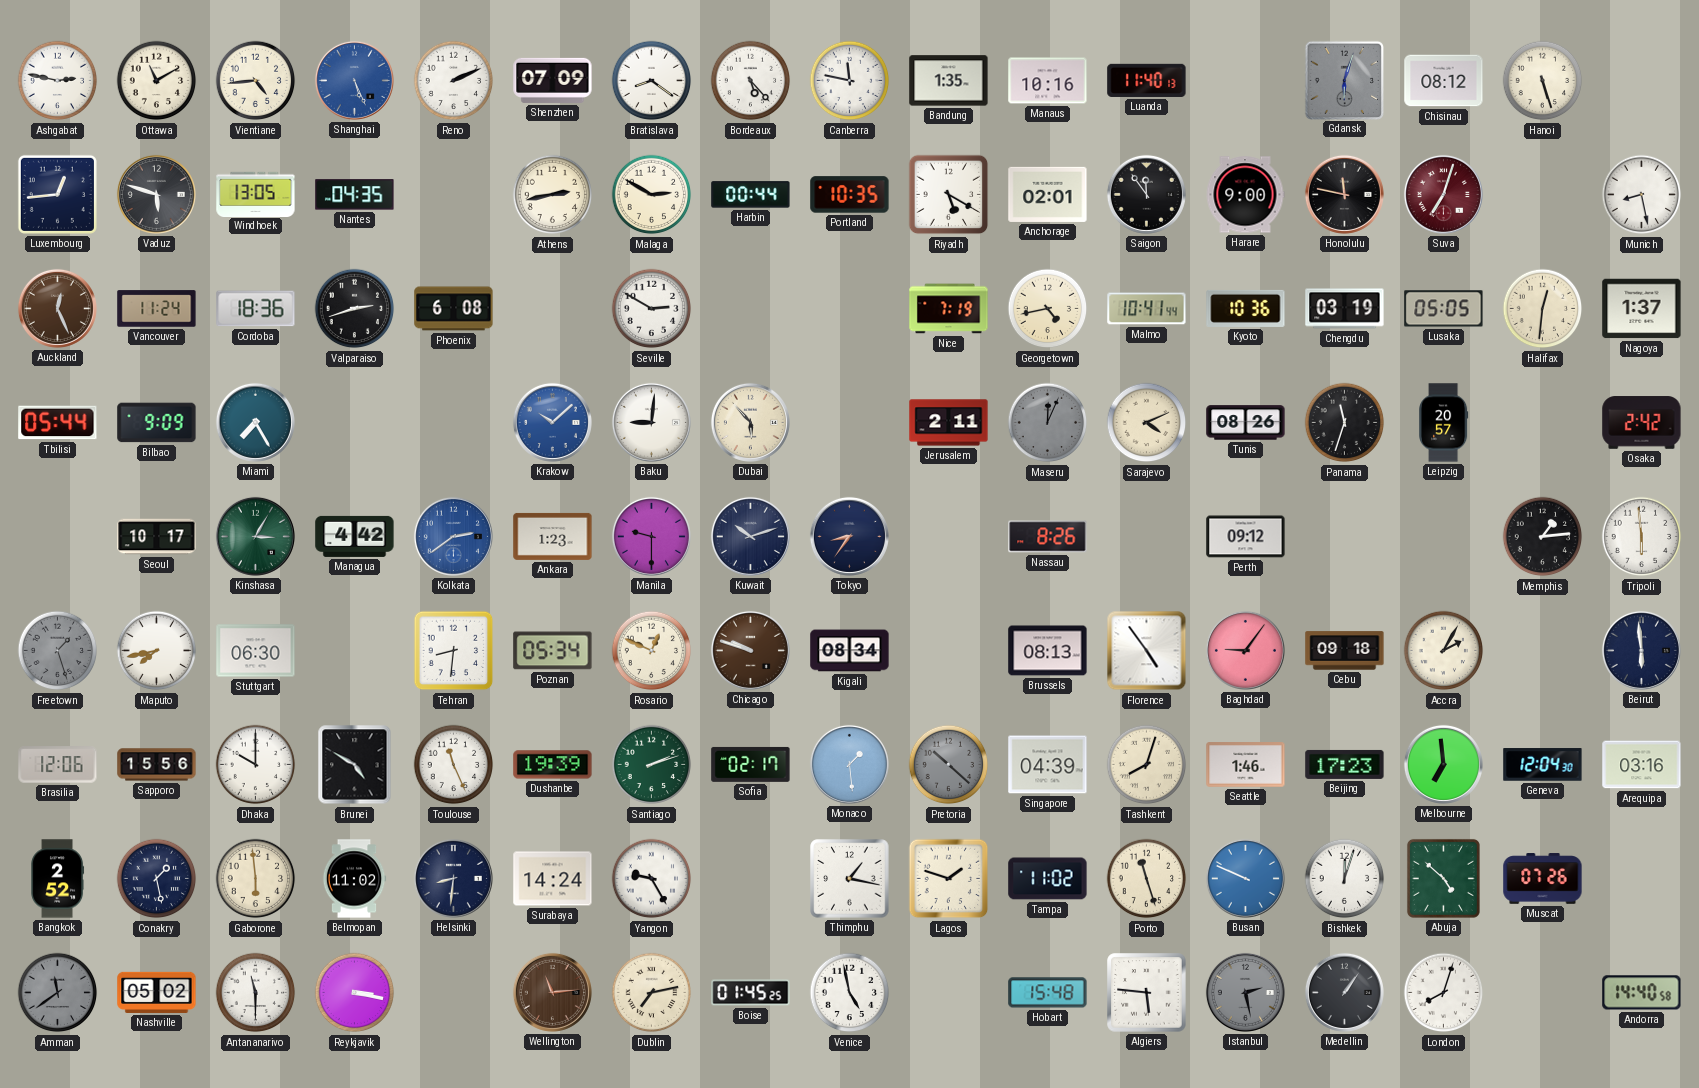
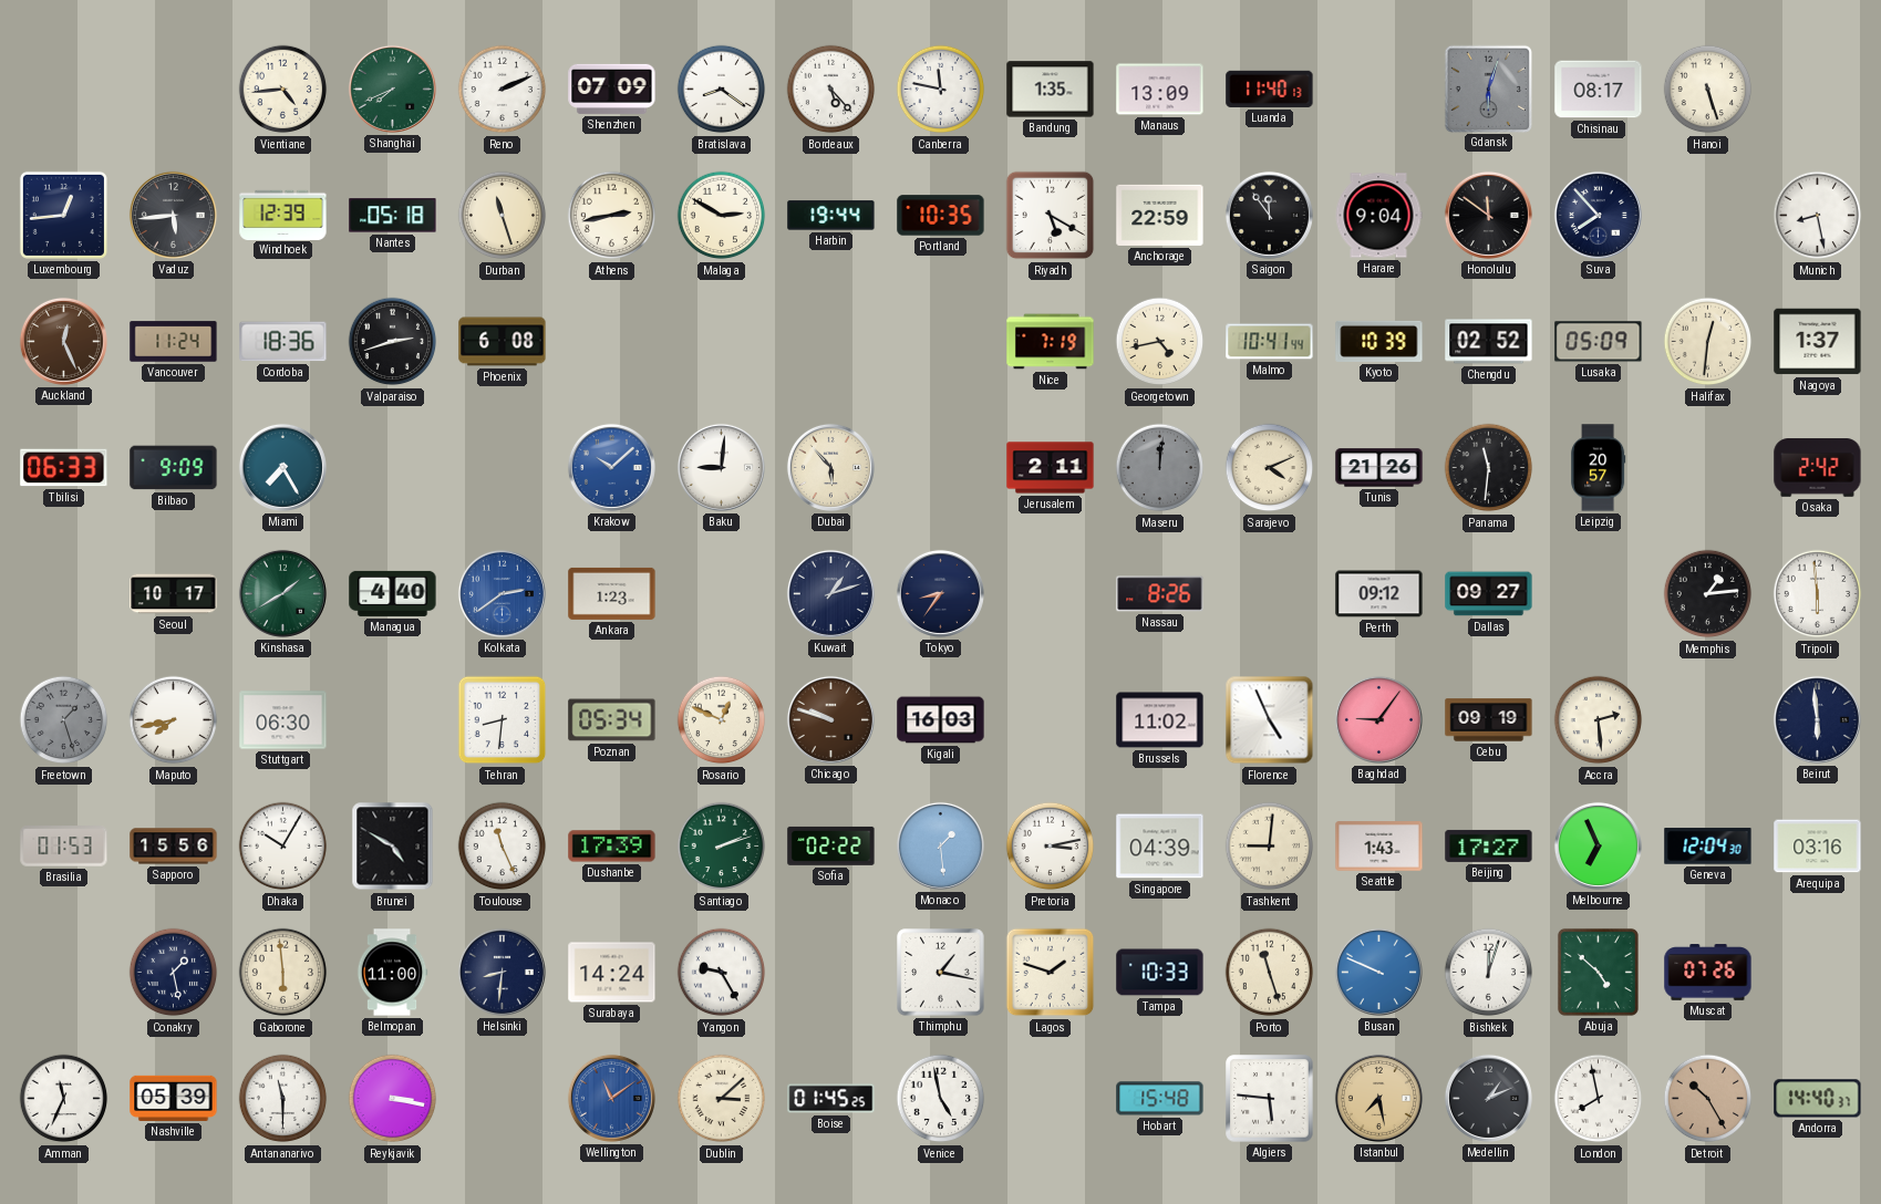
Ashgabat: 2:47 -> none
Ottawa: 11:10 -> none
Shanghai: 5:26 -> 7:41
Shanghai dial: blue -> green
Manaus: 10:16 -> 13:09
Chisinau: 08:12 -> 08:17
Vaduz: 5:48 -> 5:44
Windhoek: 13:05 -> 12:39
Nantes: 04:35 -> 05:18
Durban: none -> 11:27
Harbin: 00:44 -> 19:44
Anchorage: 02:01 -> 22:59
Harare: 9:00 -> 9:04
Honolulu: 11:47 -> 11:51
Suva: 7:03 -> 7:53
Suva dial: burgundy -> navy
Seville: 2:50 -> none
Kyoto: 10:36 -> 10:39
Chengdu: 03:19 -> 02:52
Lusaka: 05:05 -> 05:09
Tbilisi: 05:44 -> 06:33
Maseru: 12:04 -> 12:01
Tunis: 08:26 -> 21:26
Panama: 11:33 -> 11:31
Kinshasa: 3:05 -> 1:40
Managua: 4:42 -> 4:40
Manila: 9:30 -> none
Kuwait: 10:12 -> 1:12
Dallas: none -> 09:27
Kigali: 08:34 -> 16:03
Brussels: 08:13 -> 11:02
Florence: 4:54 -> 4:56
Cebu: 09:18 -> 09:19
Accra: 2:05 -> 2:29
Brasilia: 12:06 -> 01:53
Dhaka: 10:00 -> 10:05
Dushanbe: 19:39 -> 17:39
Sofia: 02:17 -> 02:22
Pretoria: 10:22 -> 3:13
Pretoria dial: grey -> white
Tashkent: 8:03 -> 9:01
Seattle: 1:46 -> 1:43
Beijing: 17:23 -> 17:27
Melbourne: 6:59 -> 6:56
Bangkok: 2:52 -> none
Belmopan: 11:02 -> 11:00
Tampa: 11:02 -> 10:33
Amman: 11:39 -> 11:34
Amman dial: grey -> white
Nashville: 05:02 -> 05:39
Wellington: 11:14 -> 11:09
Wellington dial: brown -> blue
Dublin: 7:13 -> 3:08
Istanbul: 2:28 -> 7:28
Istanbul dial: grey -> champagne
Medellin: 1:06 -> 1:11
London: 8:03 -> 7:58
Detroit: none -> 10:25
Andorra: 14:40:58 -> 14:40:37
